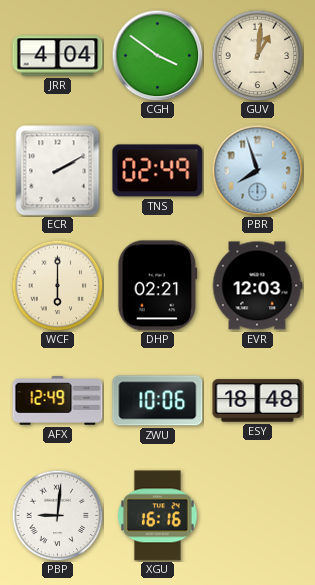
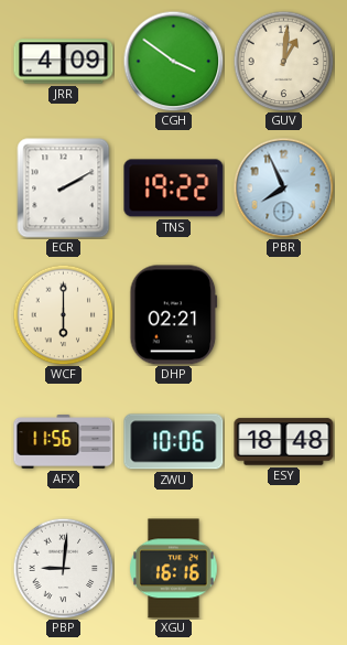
JRR: 4:04 -> 4:09
TNS: 02:49 -> 19:22
PBR: 7:57 -> 7:56
EVR: 12:03 -> none
AFX: 12:49 -> 11:56
